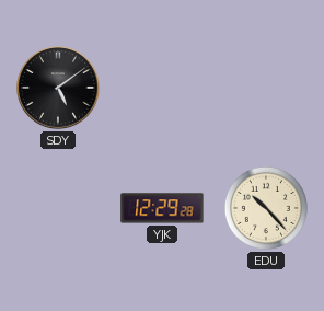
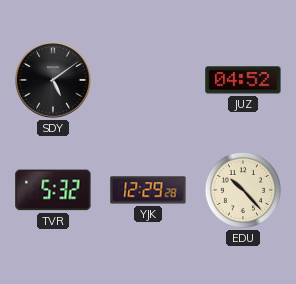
JUZ: none -> 04:52
TVR: none -> 5:32
